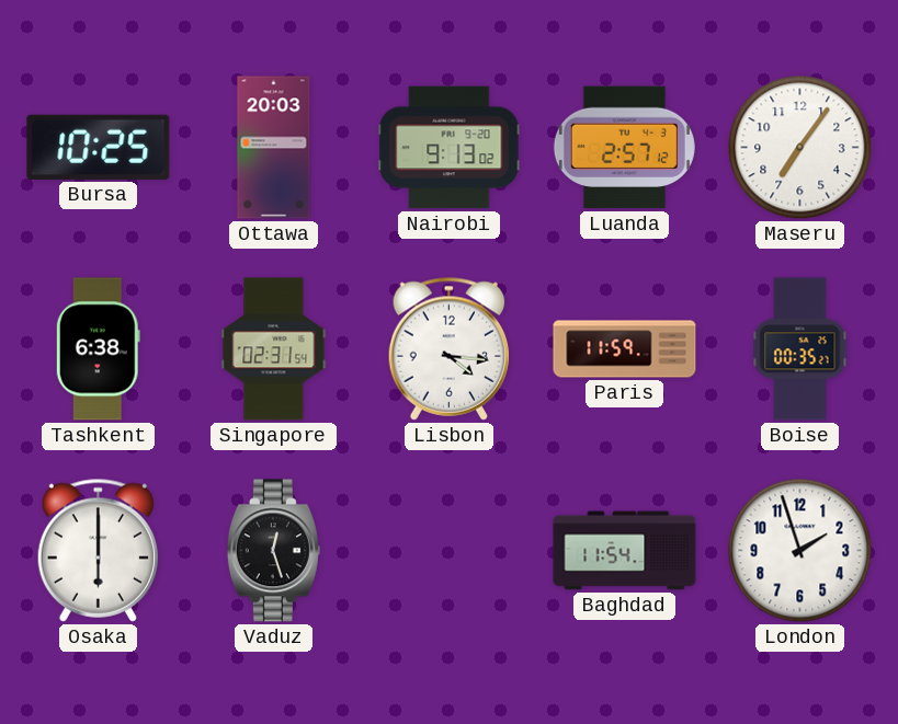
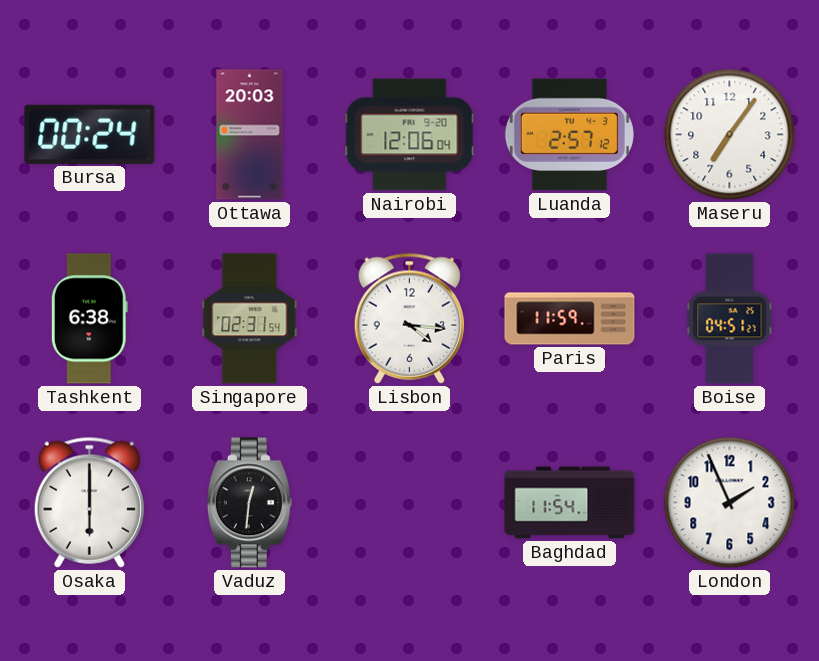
Bursa: 10:25 -> 00:24
Nairobi: 9:13 -> 12:06
Boise: 00:35 -> 04:51
Vaduz: 12:27 -> 12:31
London: 1:57 -> 1:56
